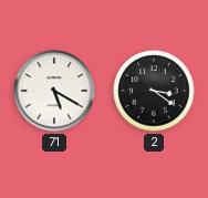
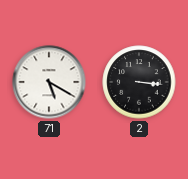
2: 3:21 -> 3:16
